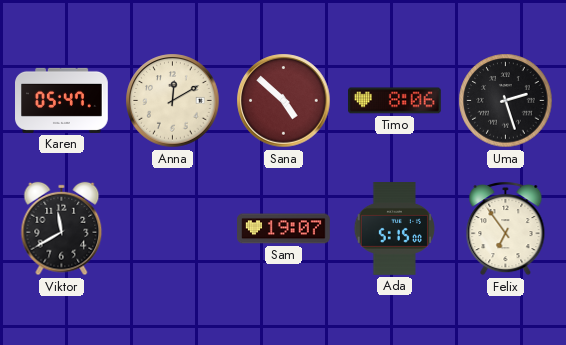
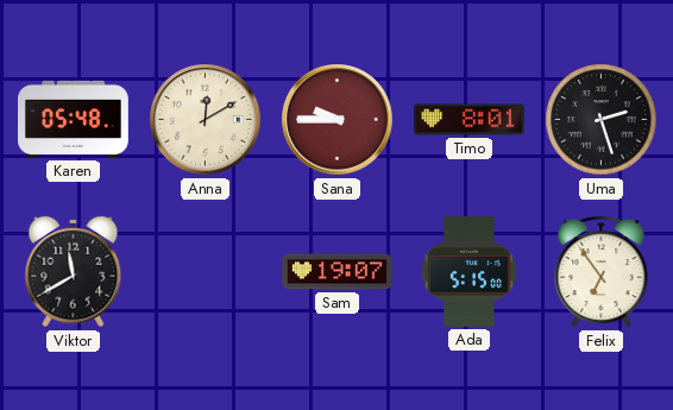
Karen: 05:47 -> 05:48
Sana: 4:52 -> 9:45
Timo: 8:06 -> 8:01
